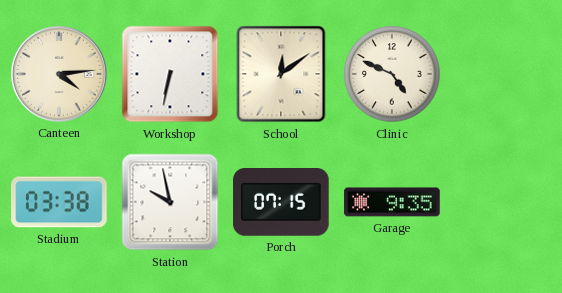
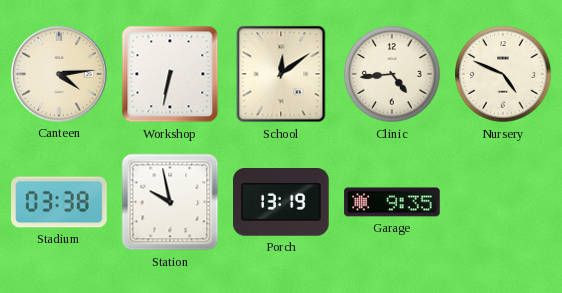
Clinic: 4:49 -> 4:44
Nursery: none -> 4:49
Porch: 07:15 -> 13:19
